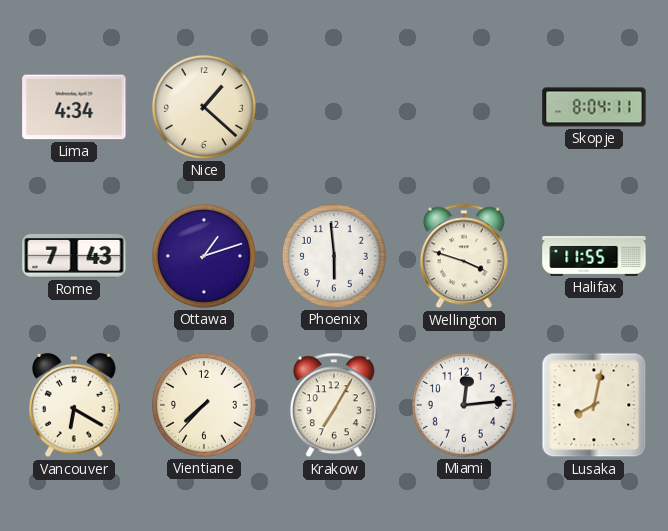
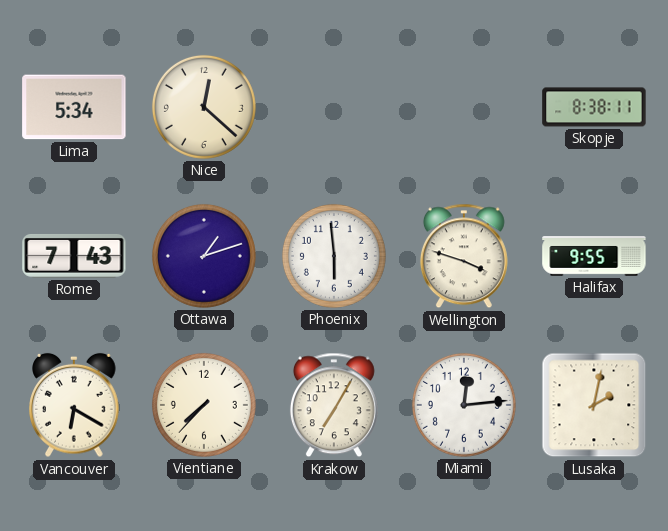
Lima: 4:34 -> 5:34
Nice: 1:22 -> 12:22
Skopje: 8:04 -> 8:38
Halifax: 11:55 -> 9:55
Lusaka: 8:02 -> 2:02
